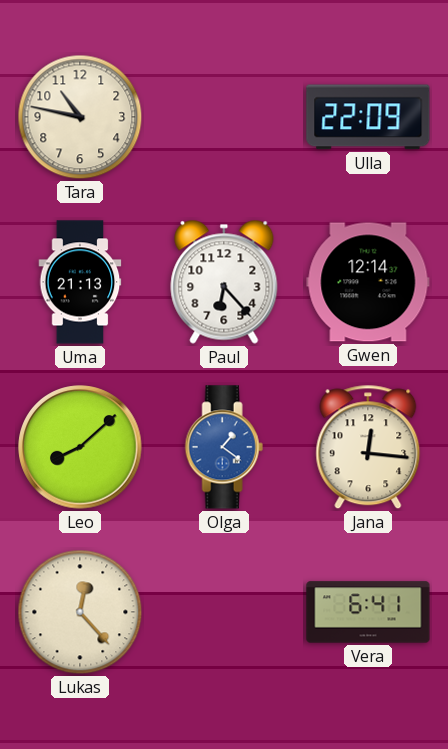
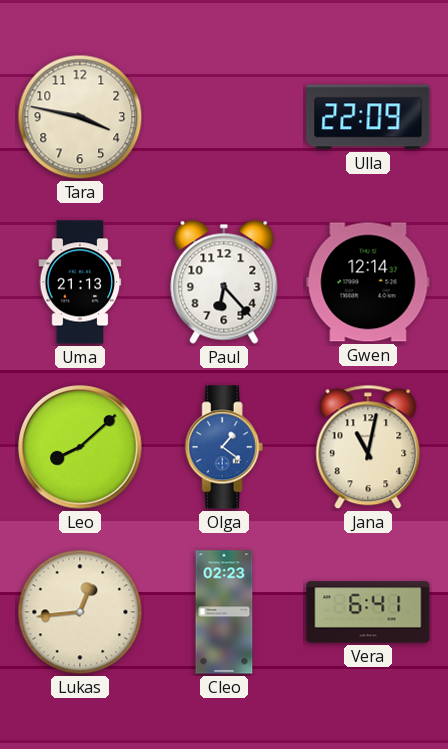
Tara: 10:47 -> 3:47
Jana: 12:16 -> 11:02
Lukas: 12:23 -> 12:44
Cleo: none -> 02:23
